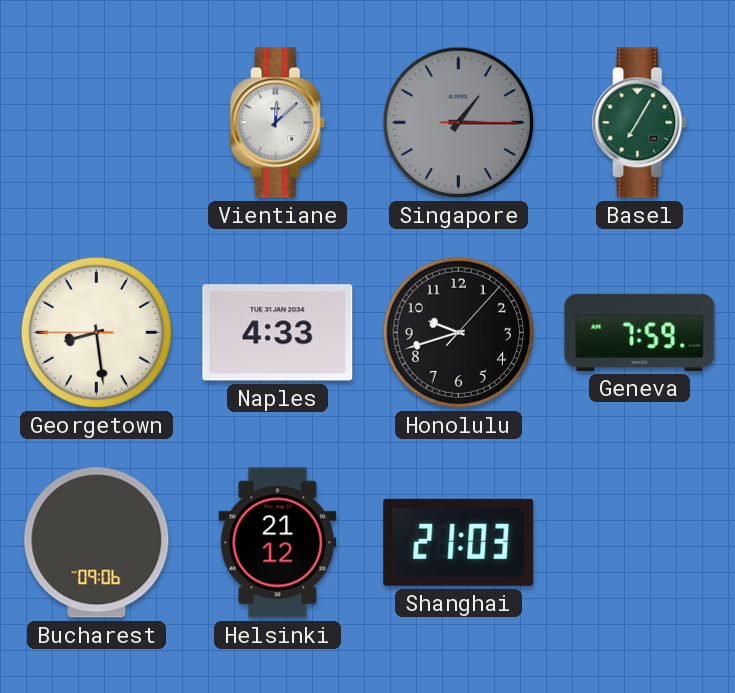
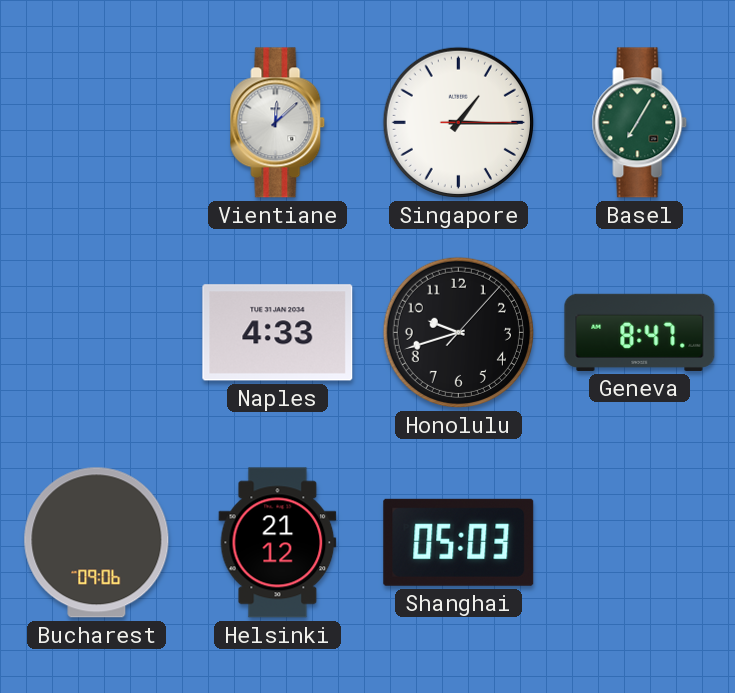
Singapore dial: grey -> white
Georgetown: 8:28 -> none
Geneva: 7:59 -> 8:47
Shanghai: 21:03 -> 05:03
